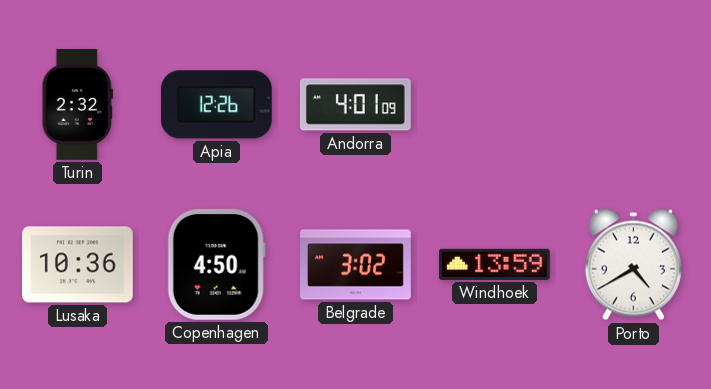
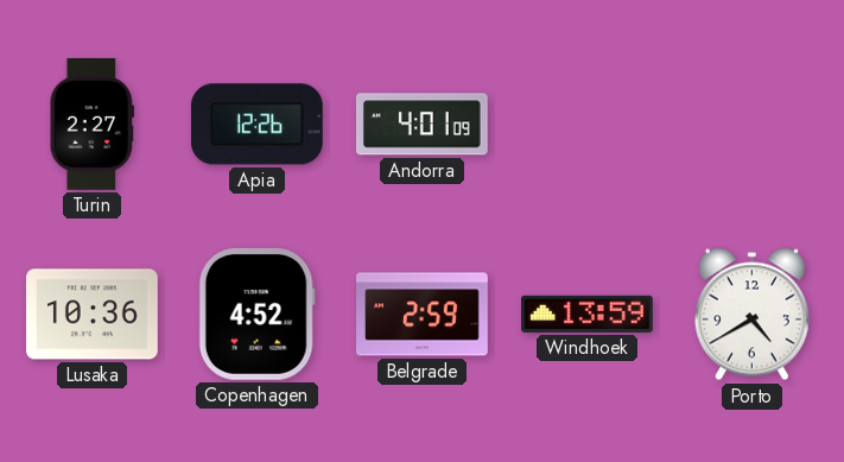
Turin: 2:32 -> 2:27
Copenhagen: 4:50 -> 4:52
Belgrade: 3:02 -> 2:59
